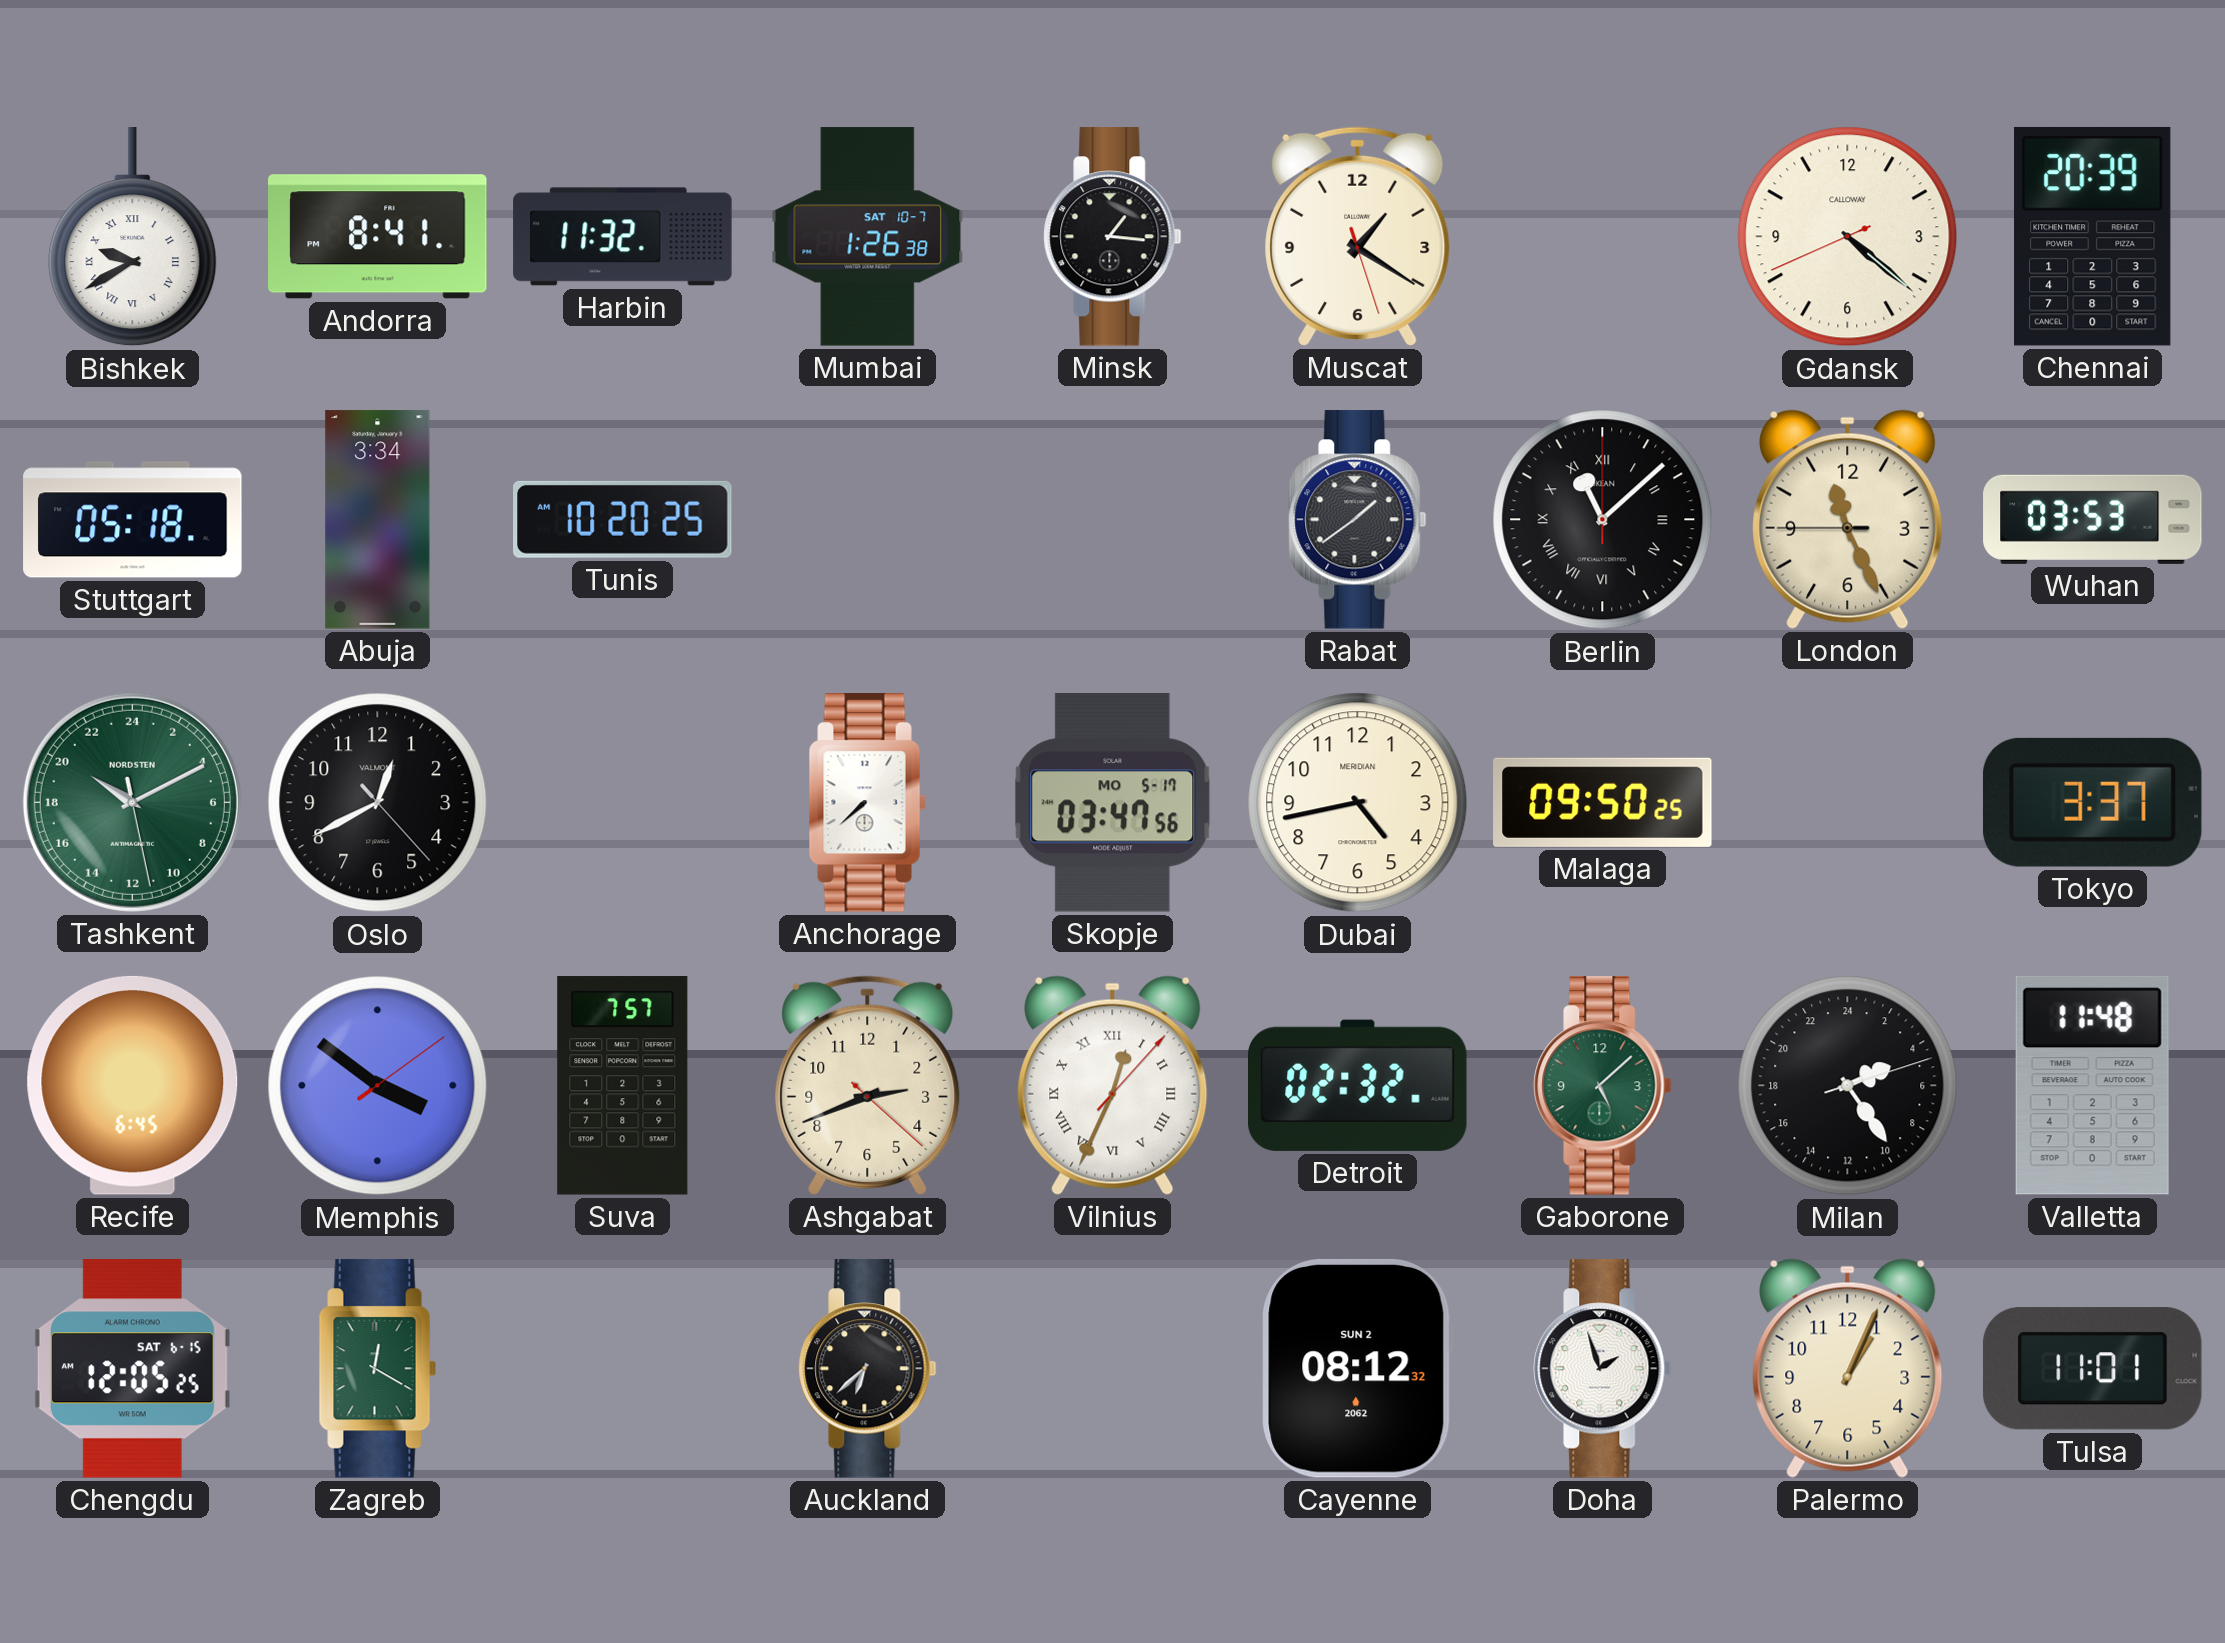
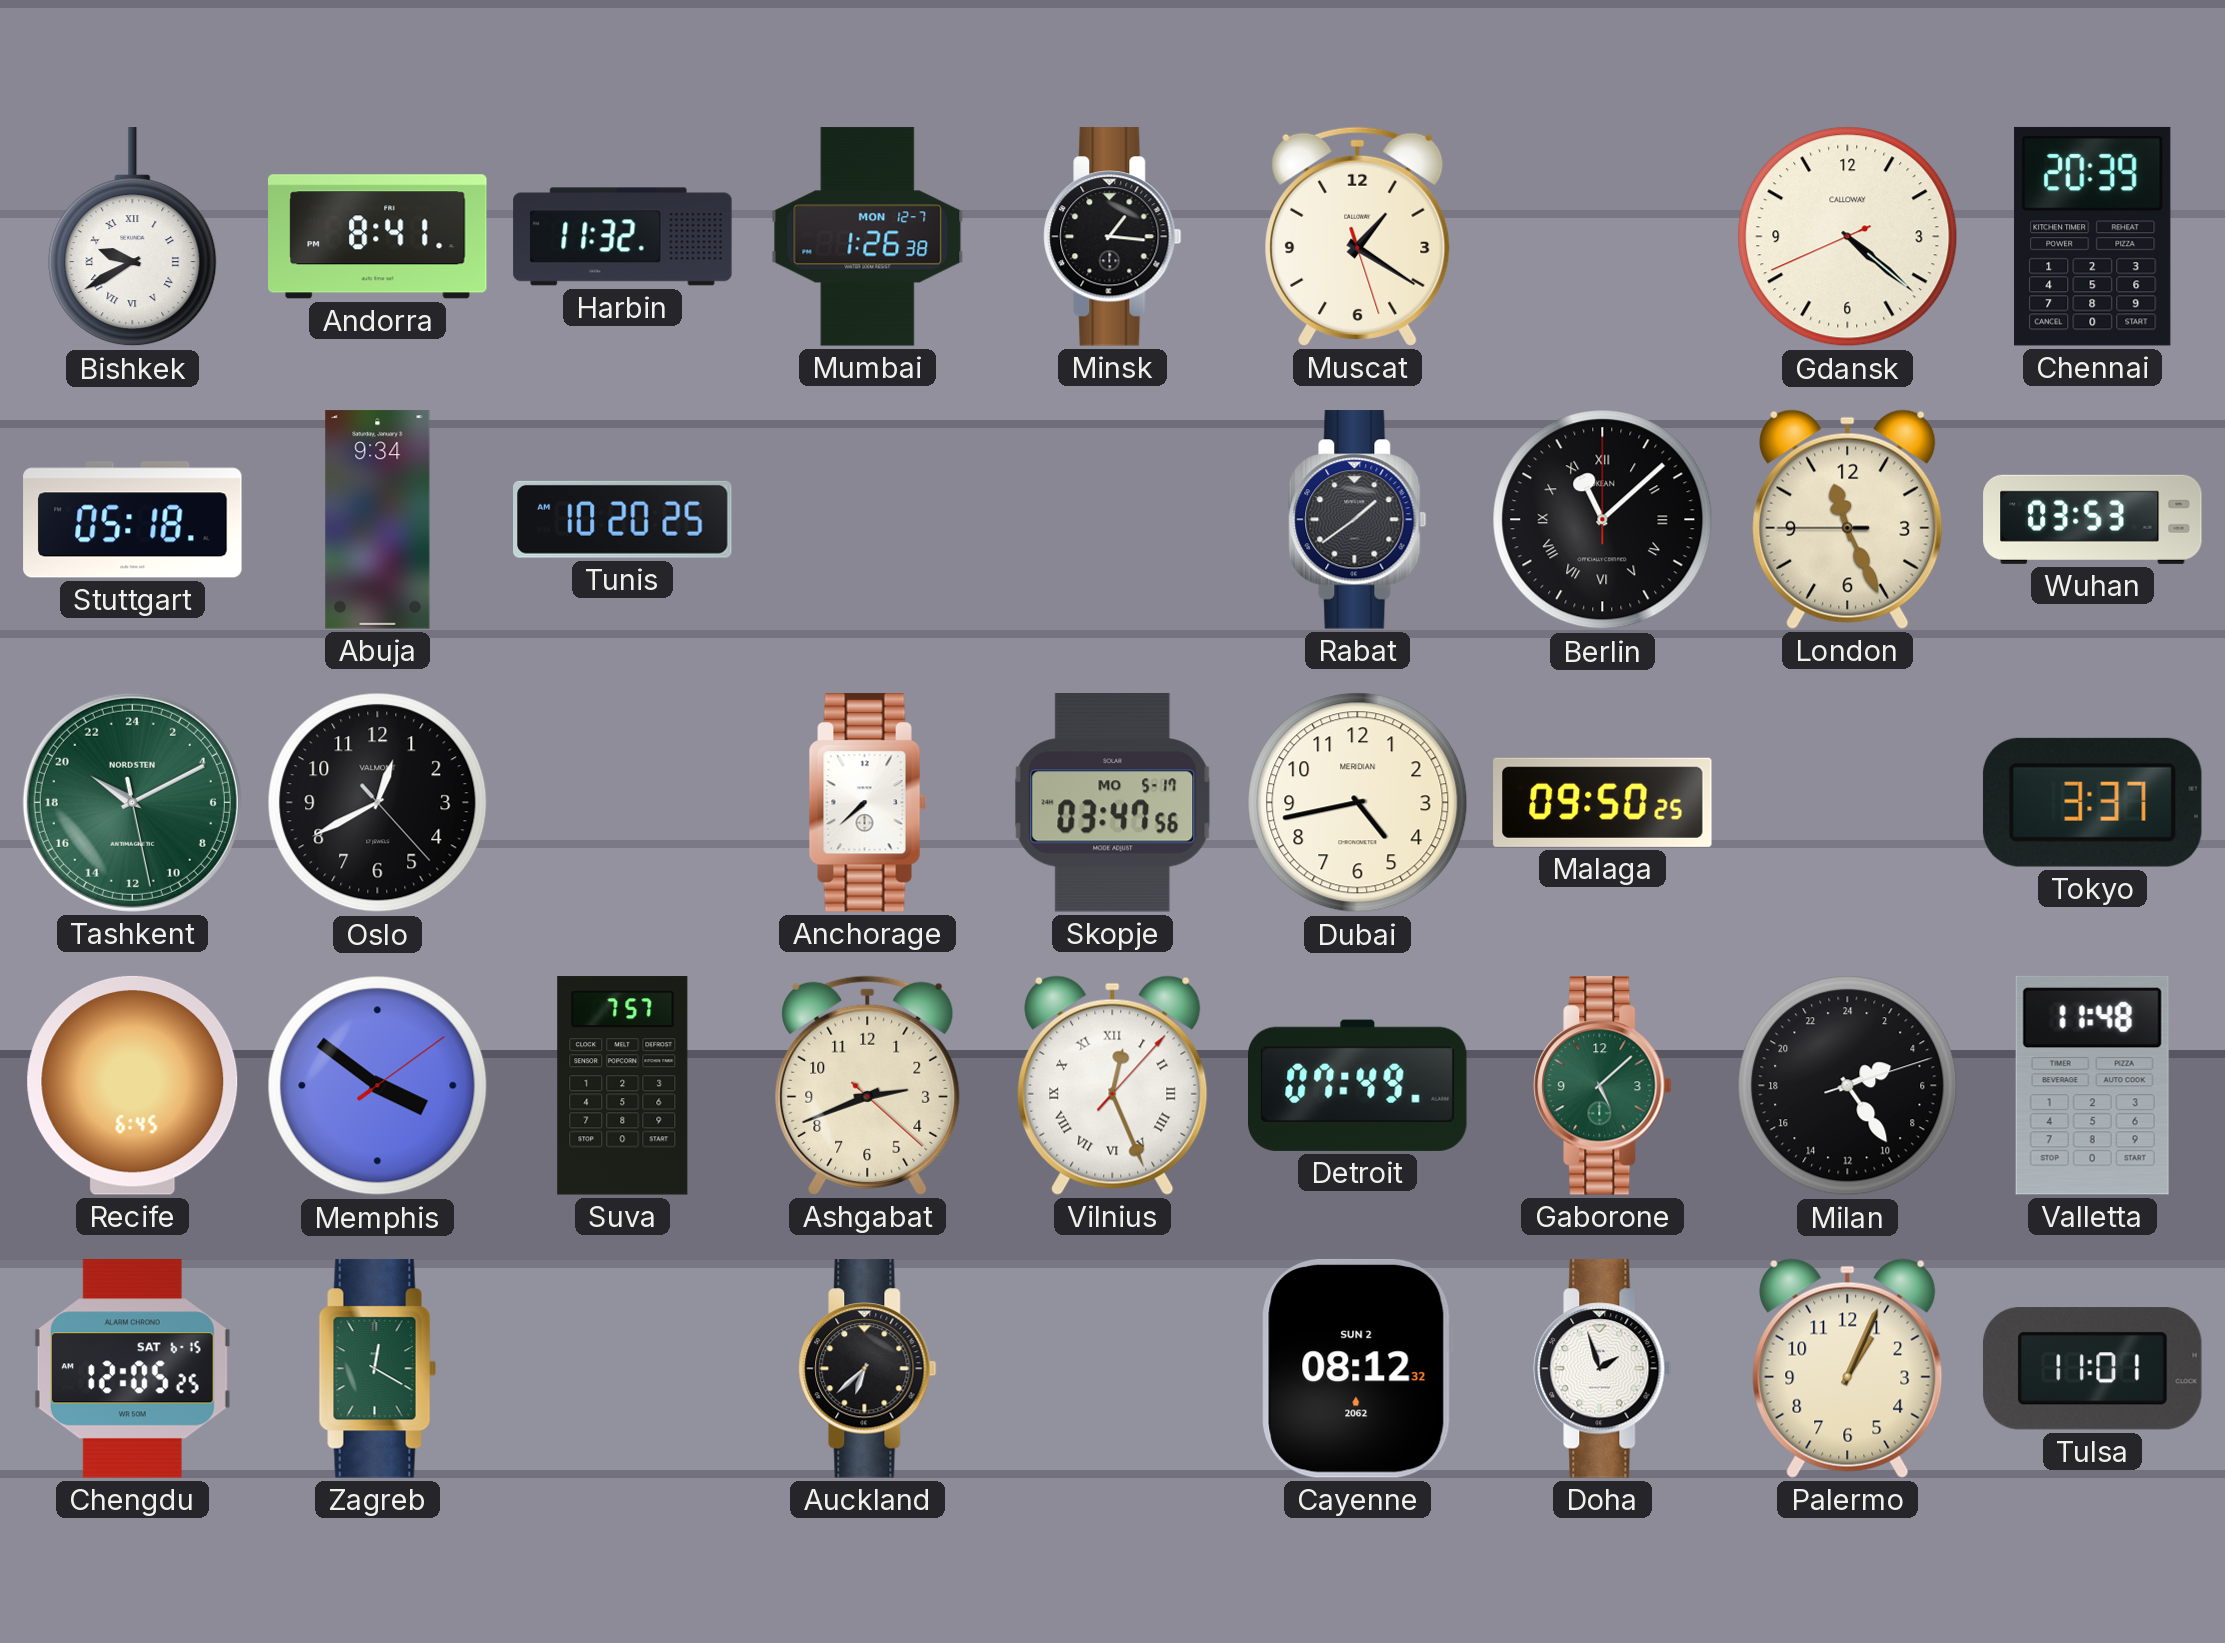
Mumbai date: SAT 10-7 -> MON 12-7
Abuja: 3:34 -> 9:34
Vilnius: 12:34 -> 12:26
Detroit: 02:32 -> 07:49
